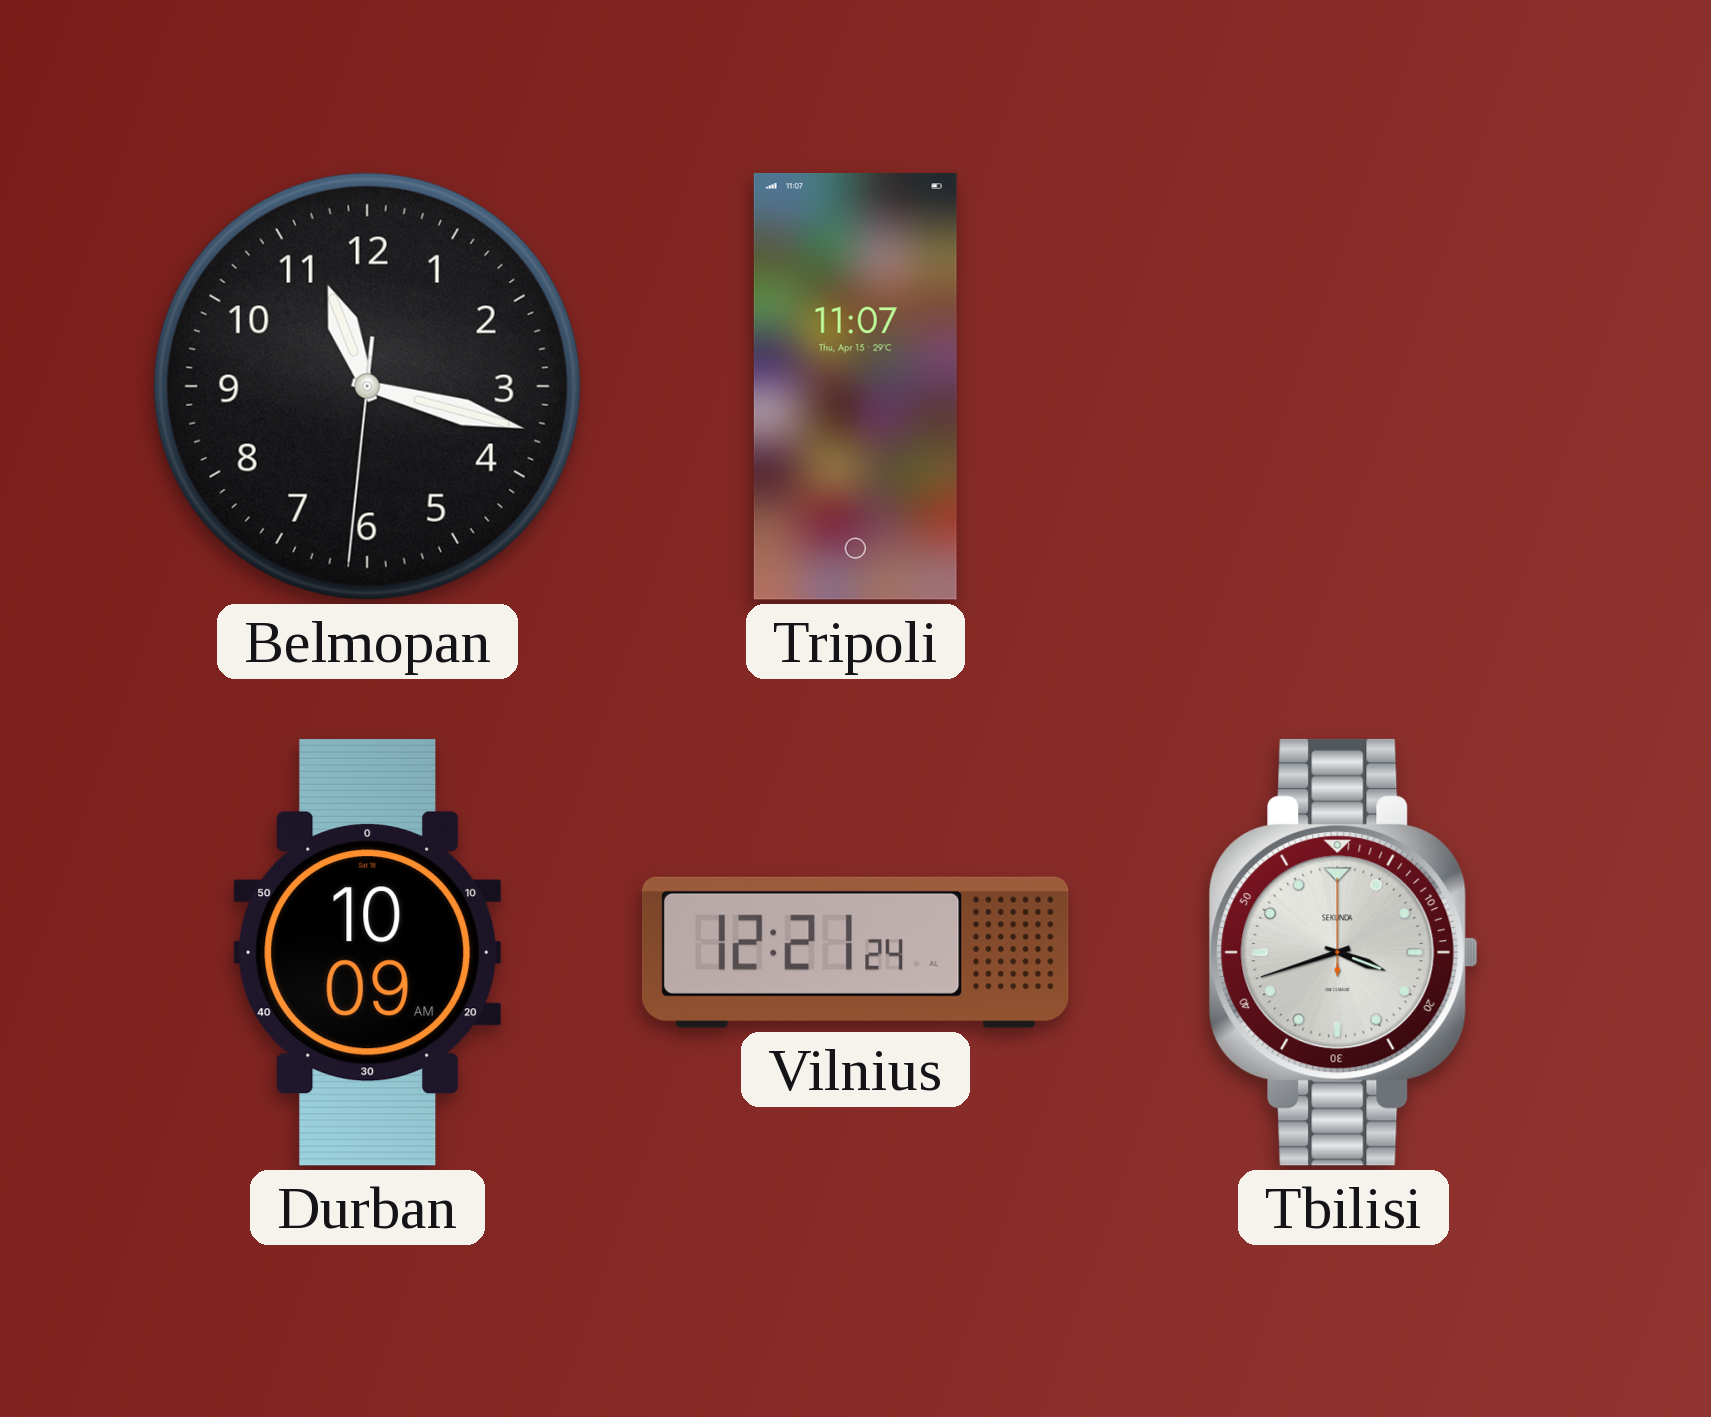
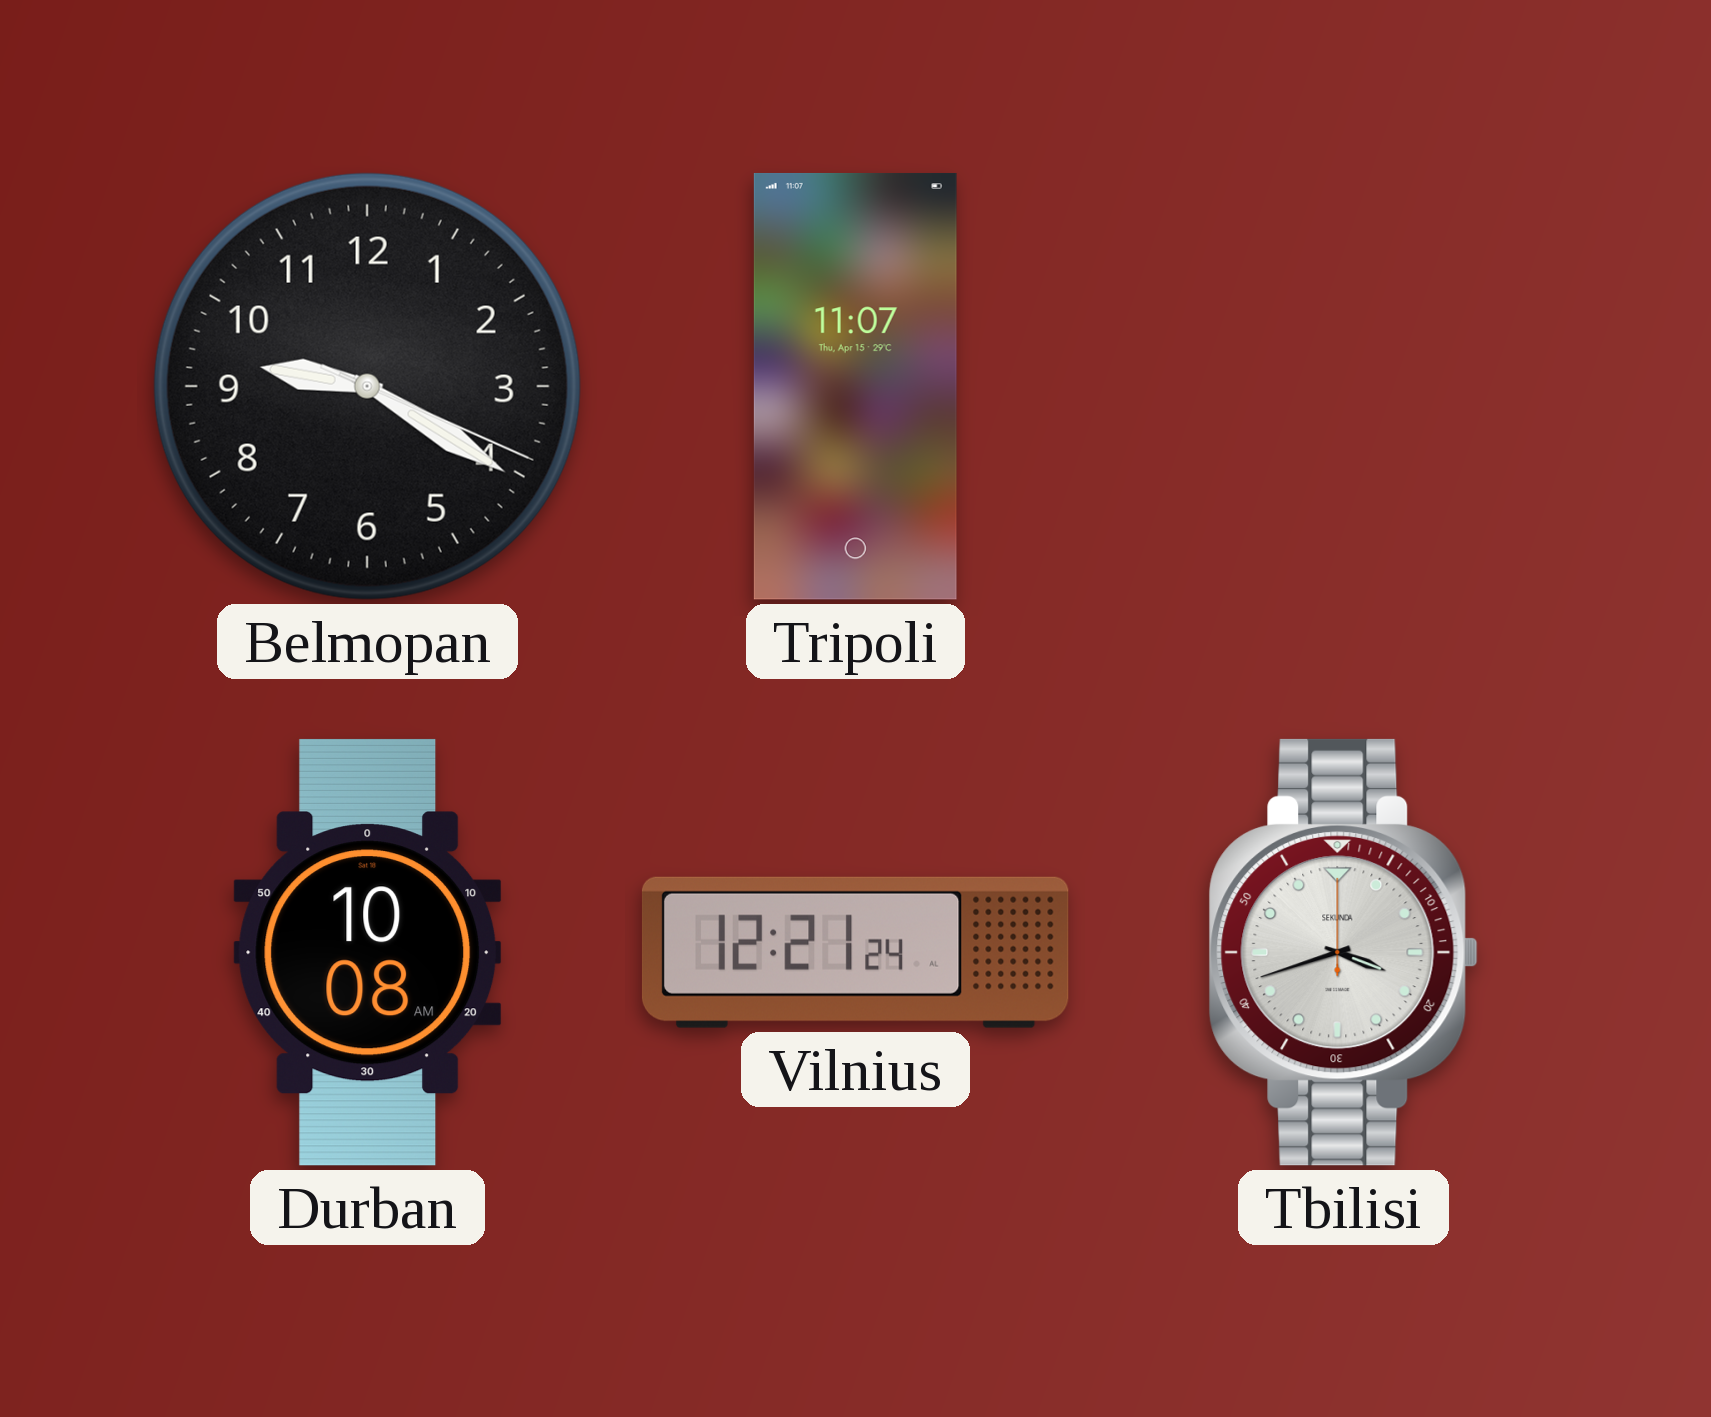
Belmopan: 11:17 -> 9:20
Durban: 10:09 -> 10:08
